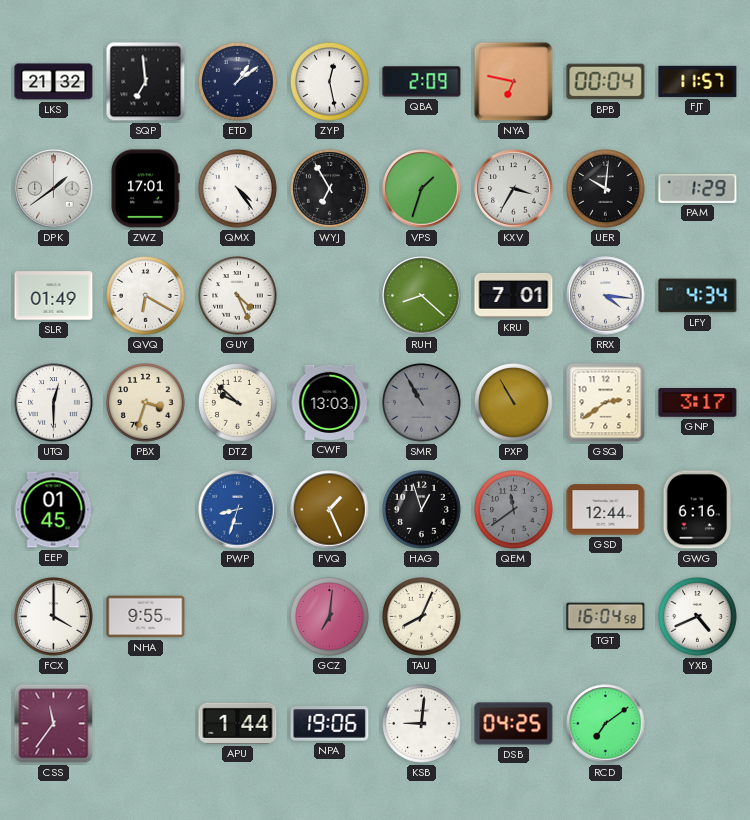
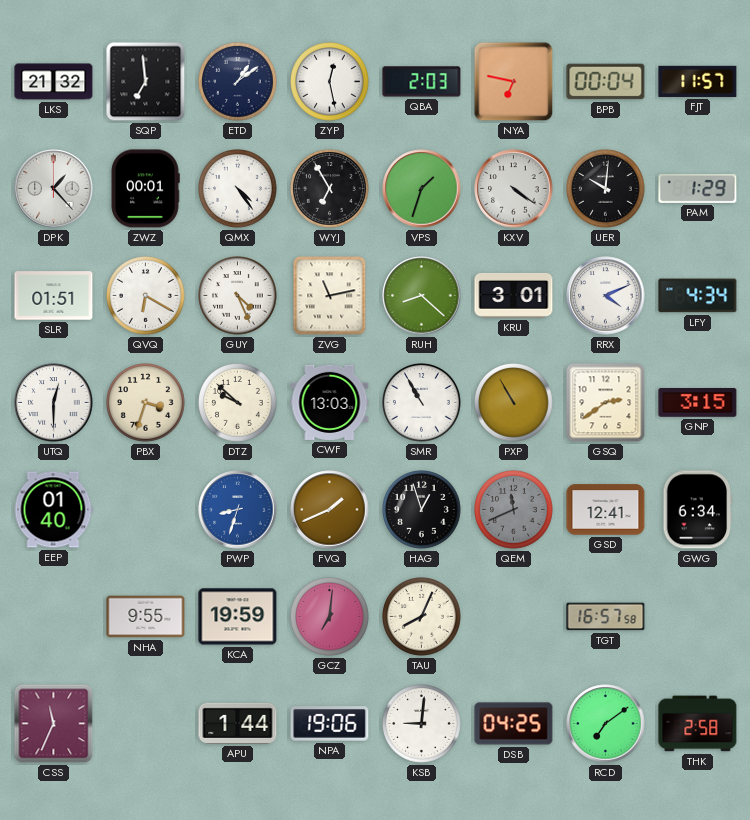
QBA: 2:09 -> 2:03
DPK: 1:39 -> 1:23
ZWZ: 17:01 -> 00:01
KXV: 3:35 -> 4:21
SLR: 01:49 -> 01:51
ZVG: none -> 11:13
KRU: 7:01 -> 3:01
RRX: 4:16 -> 4:11
SMR dial: grey -> white
GNP: 3:17 -> 3:15
EEP: 01:45 -> 01:40
FVQ: 1:26 -> 1:41
QEM: 11:39 -> 11:41
GSD: 12:44 -> 12:41
GWG: 6:16 -> 6:34
FCX: 4:00 -> none
KCA: none -> 19:59
TGT: 16:04 -> 16:57
YXB: 4:41 -> none
CSS: 11:36 -> 11:34
THK: none -> 2:58
